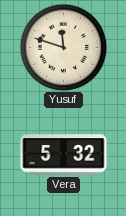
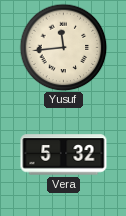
Yusuf: 11:48 -> 11:44
